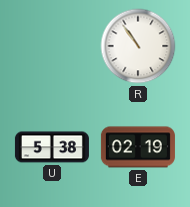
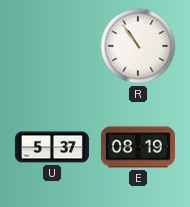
U: 5:38 -> 5:37
E: 02:19 -> 08:19
